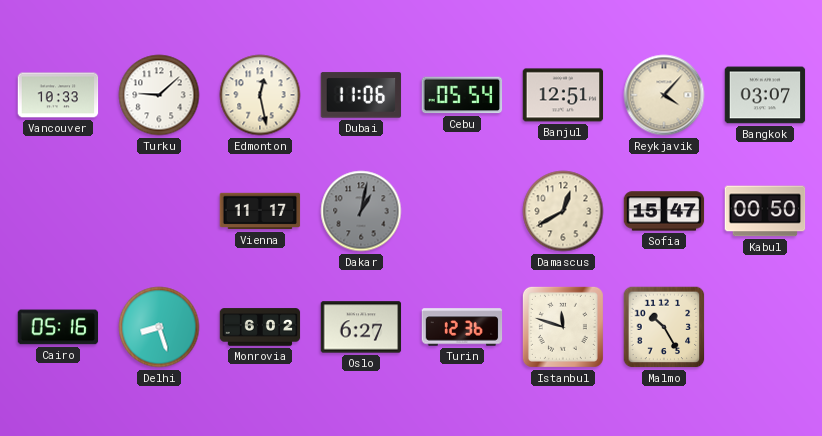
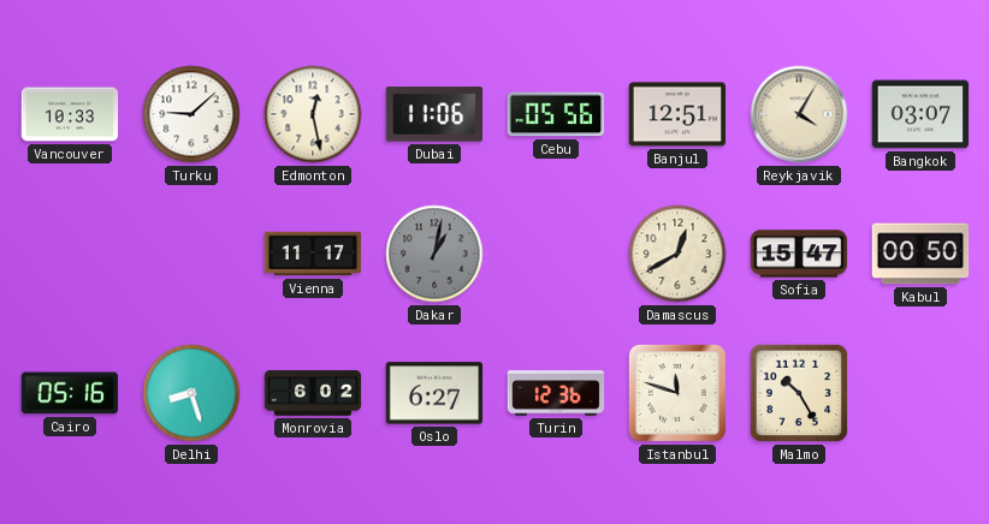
Cebu: 05:54 -> 05:56
Reykjavik: 4:07 -> 4:05
